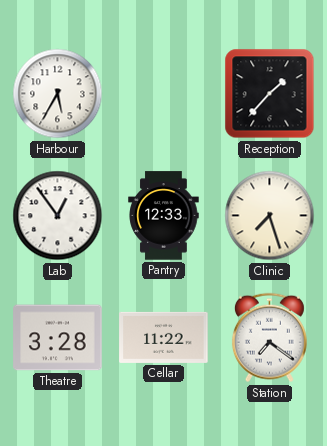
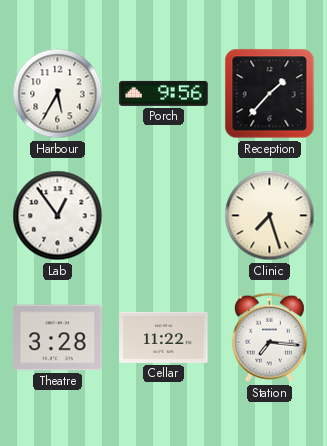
Porch: none -> 9:56
Pantry: 12:33 -> none
Station: 7:21 -> 7:16
